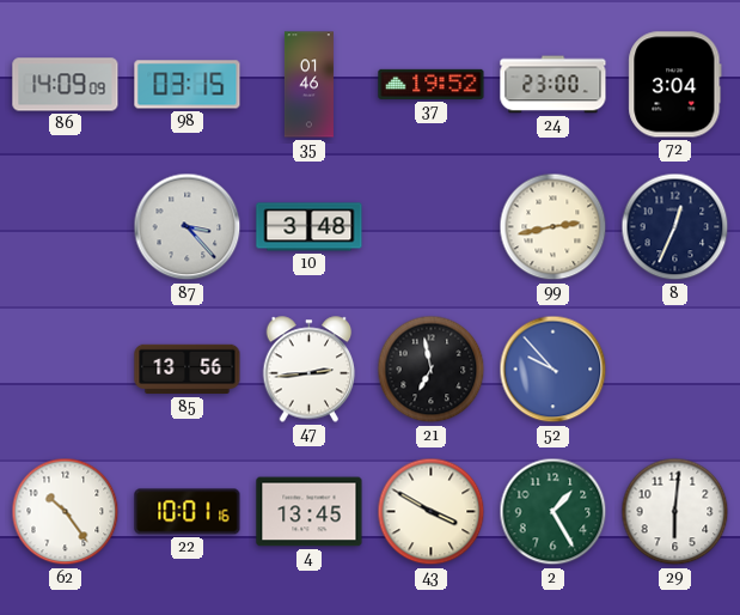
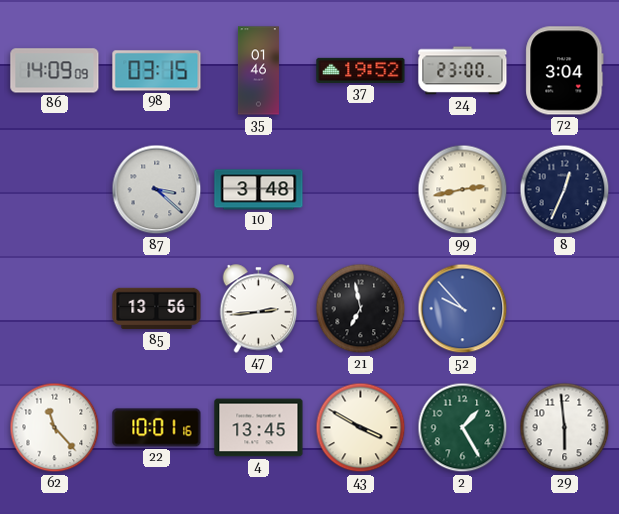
87: 3:23 -> 3:22
62: 10:24 -> 11:23
29: 6:01 -> 5:59
